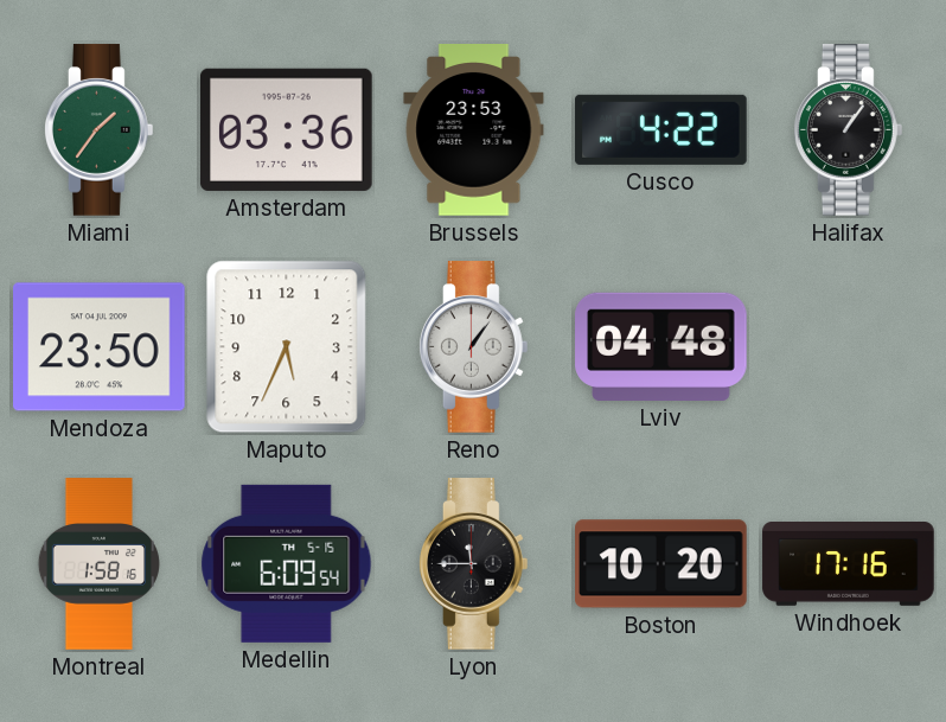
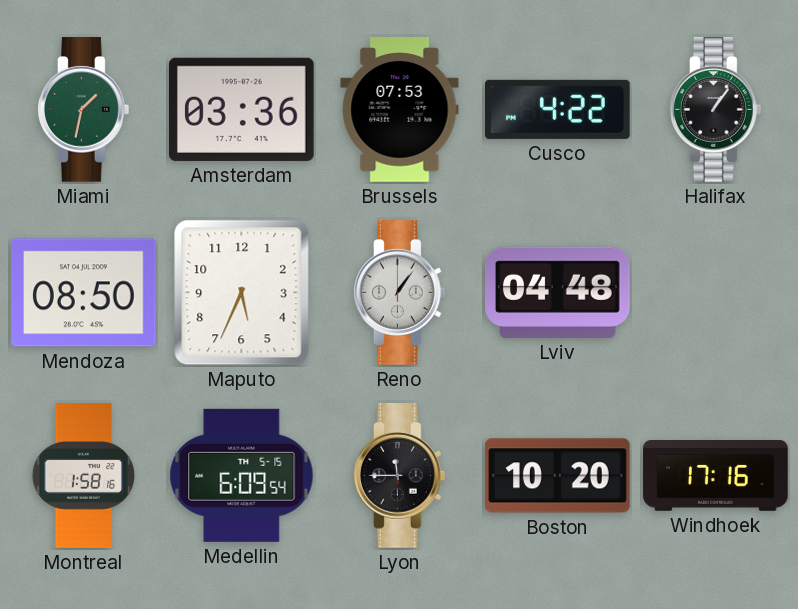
Miami: 1:36 -> 1:32
Brussels: 23:53 -> 07:53
Mendoza: 23:50 -> 08:50
